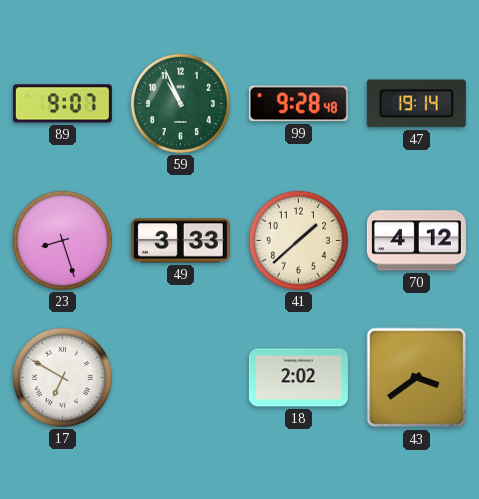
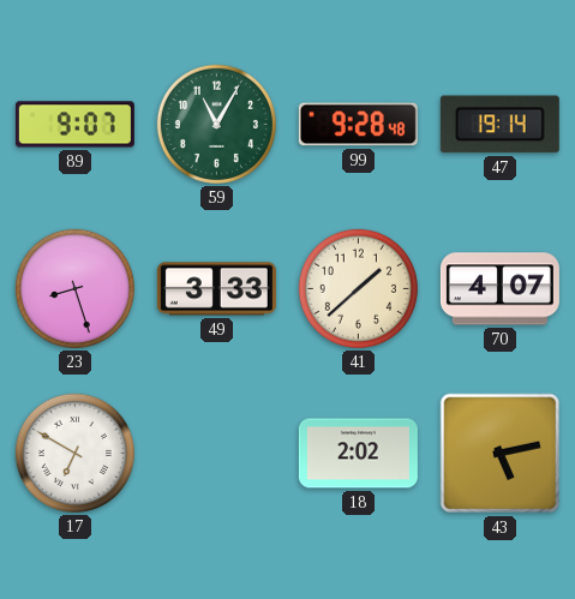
59: 10:56 -> 11:05
70: 4:12 -> 4:07
43: 3:39 -> 5:13
